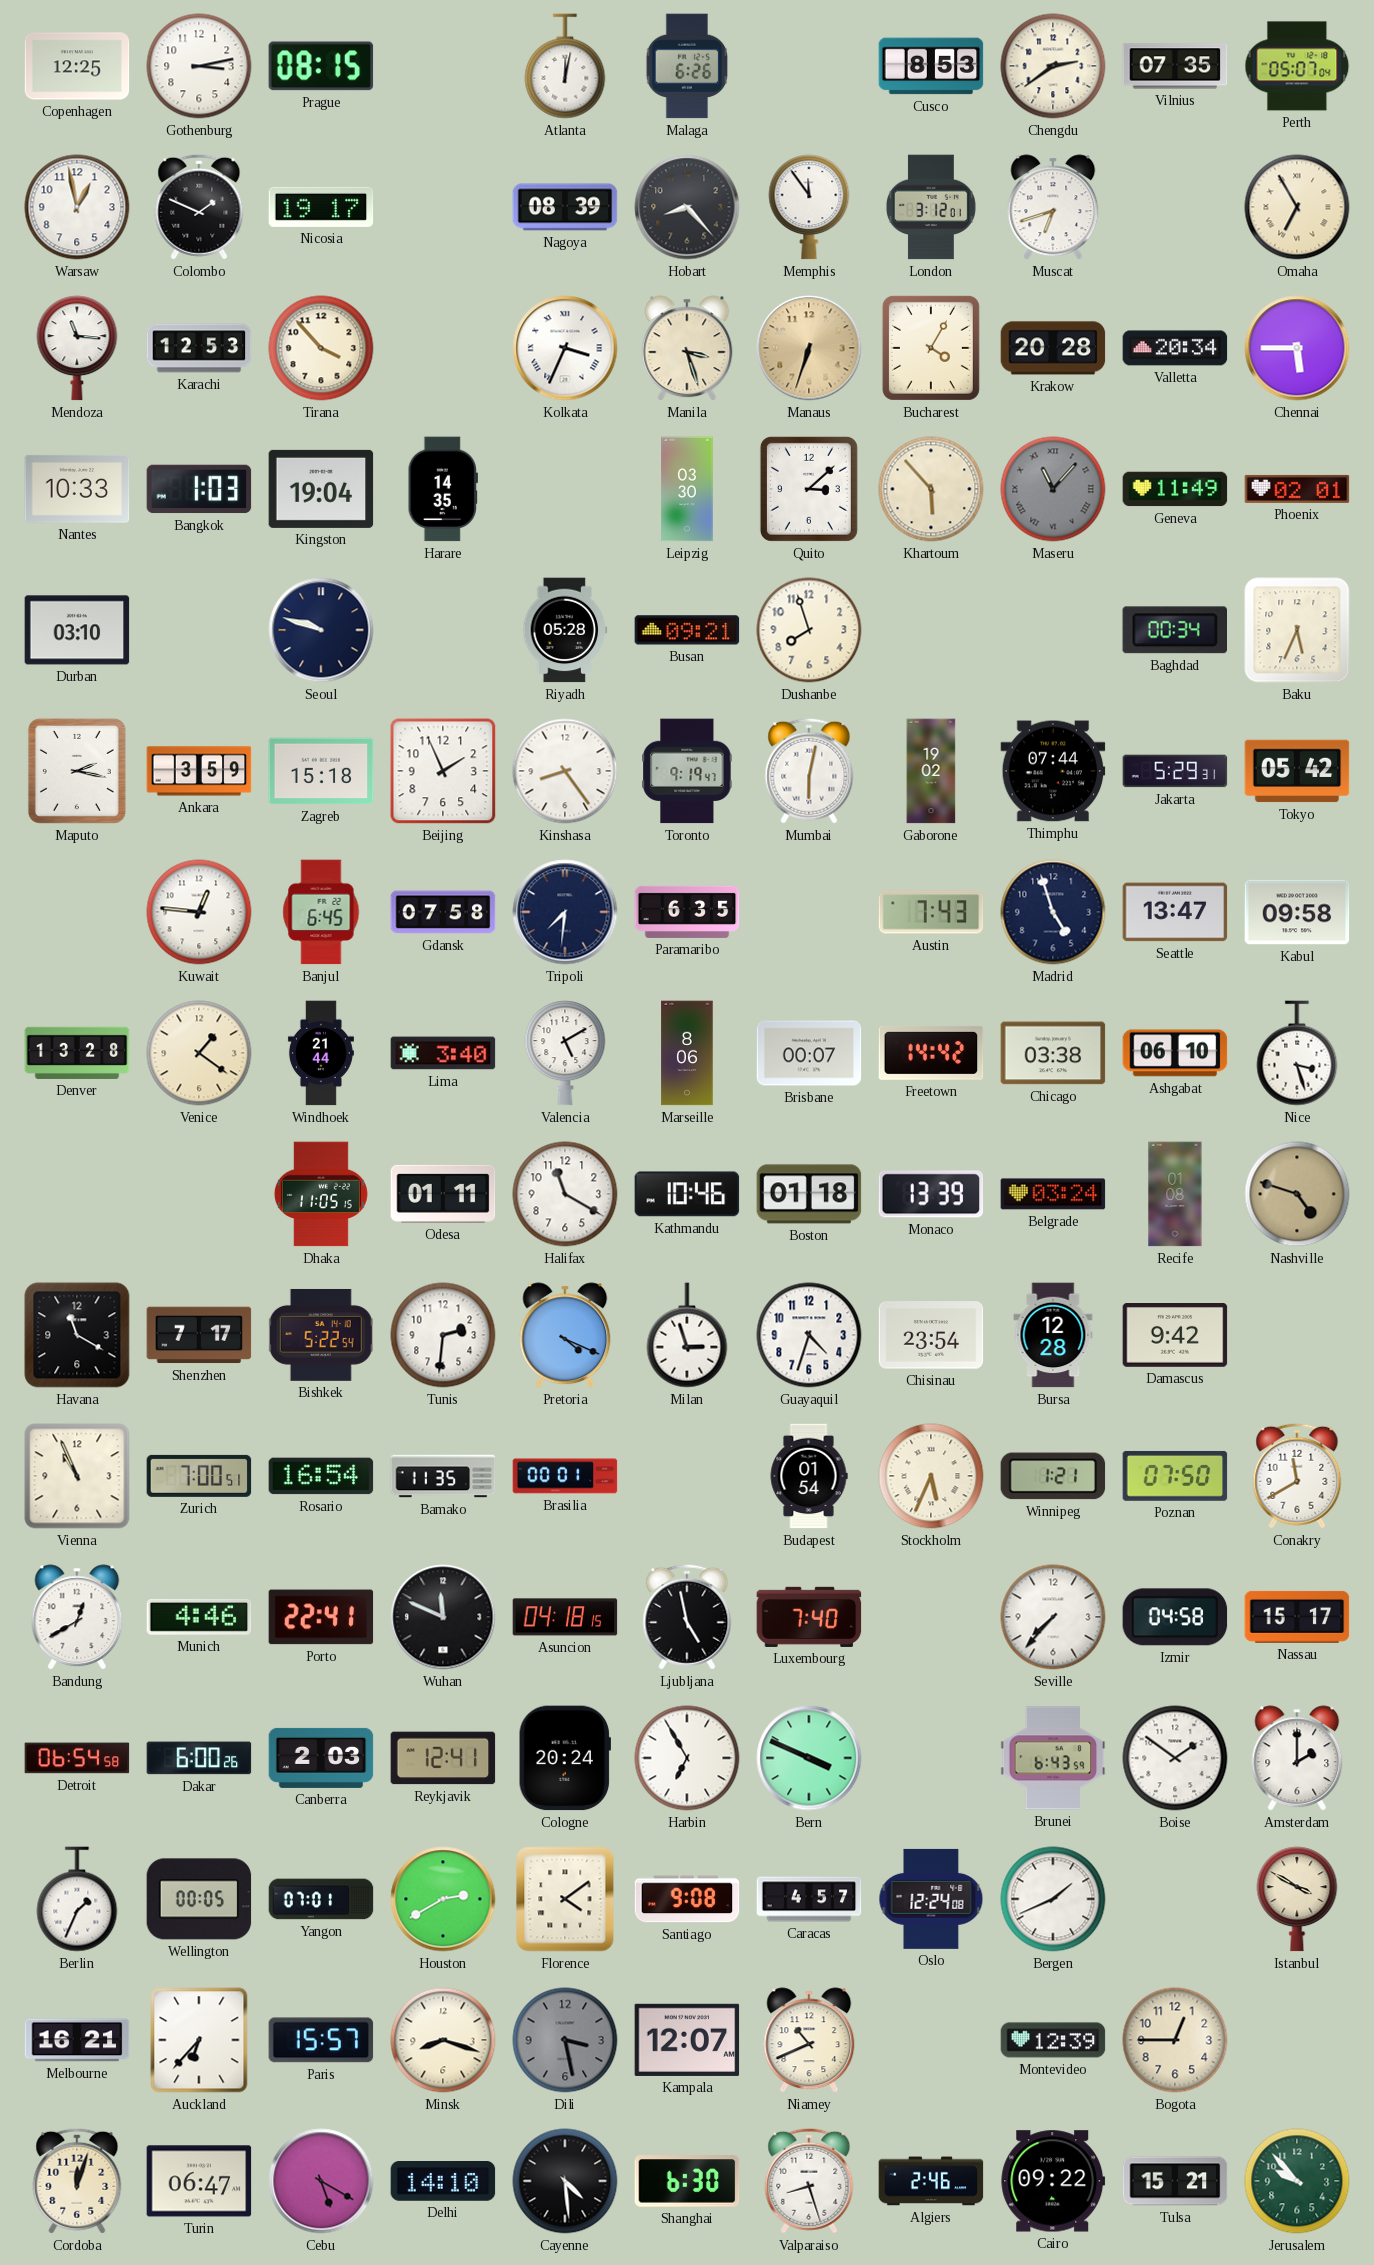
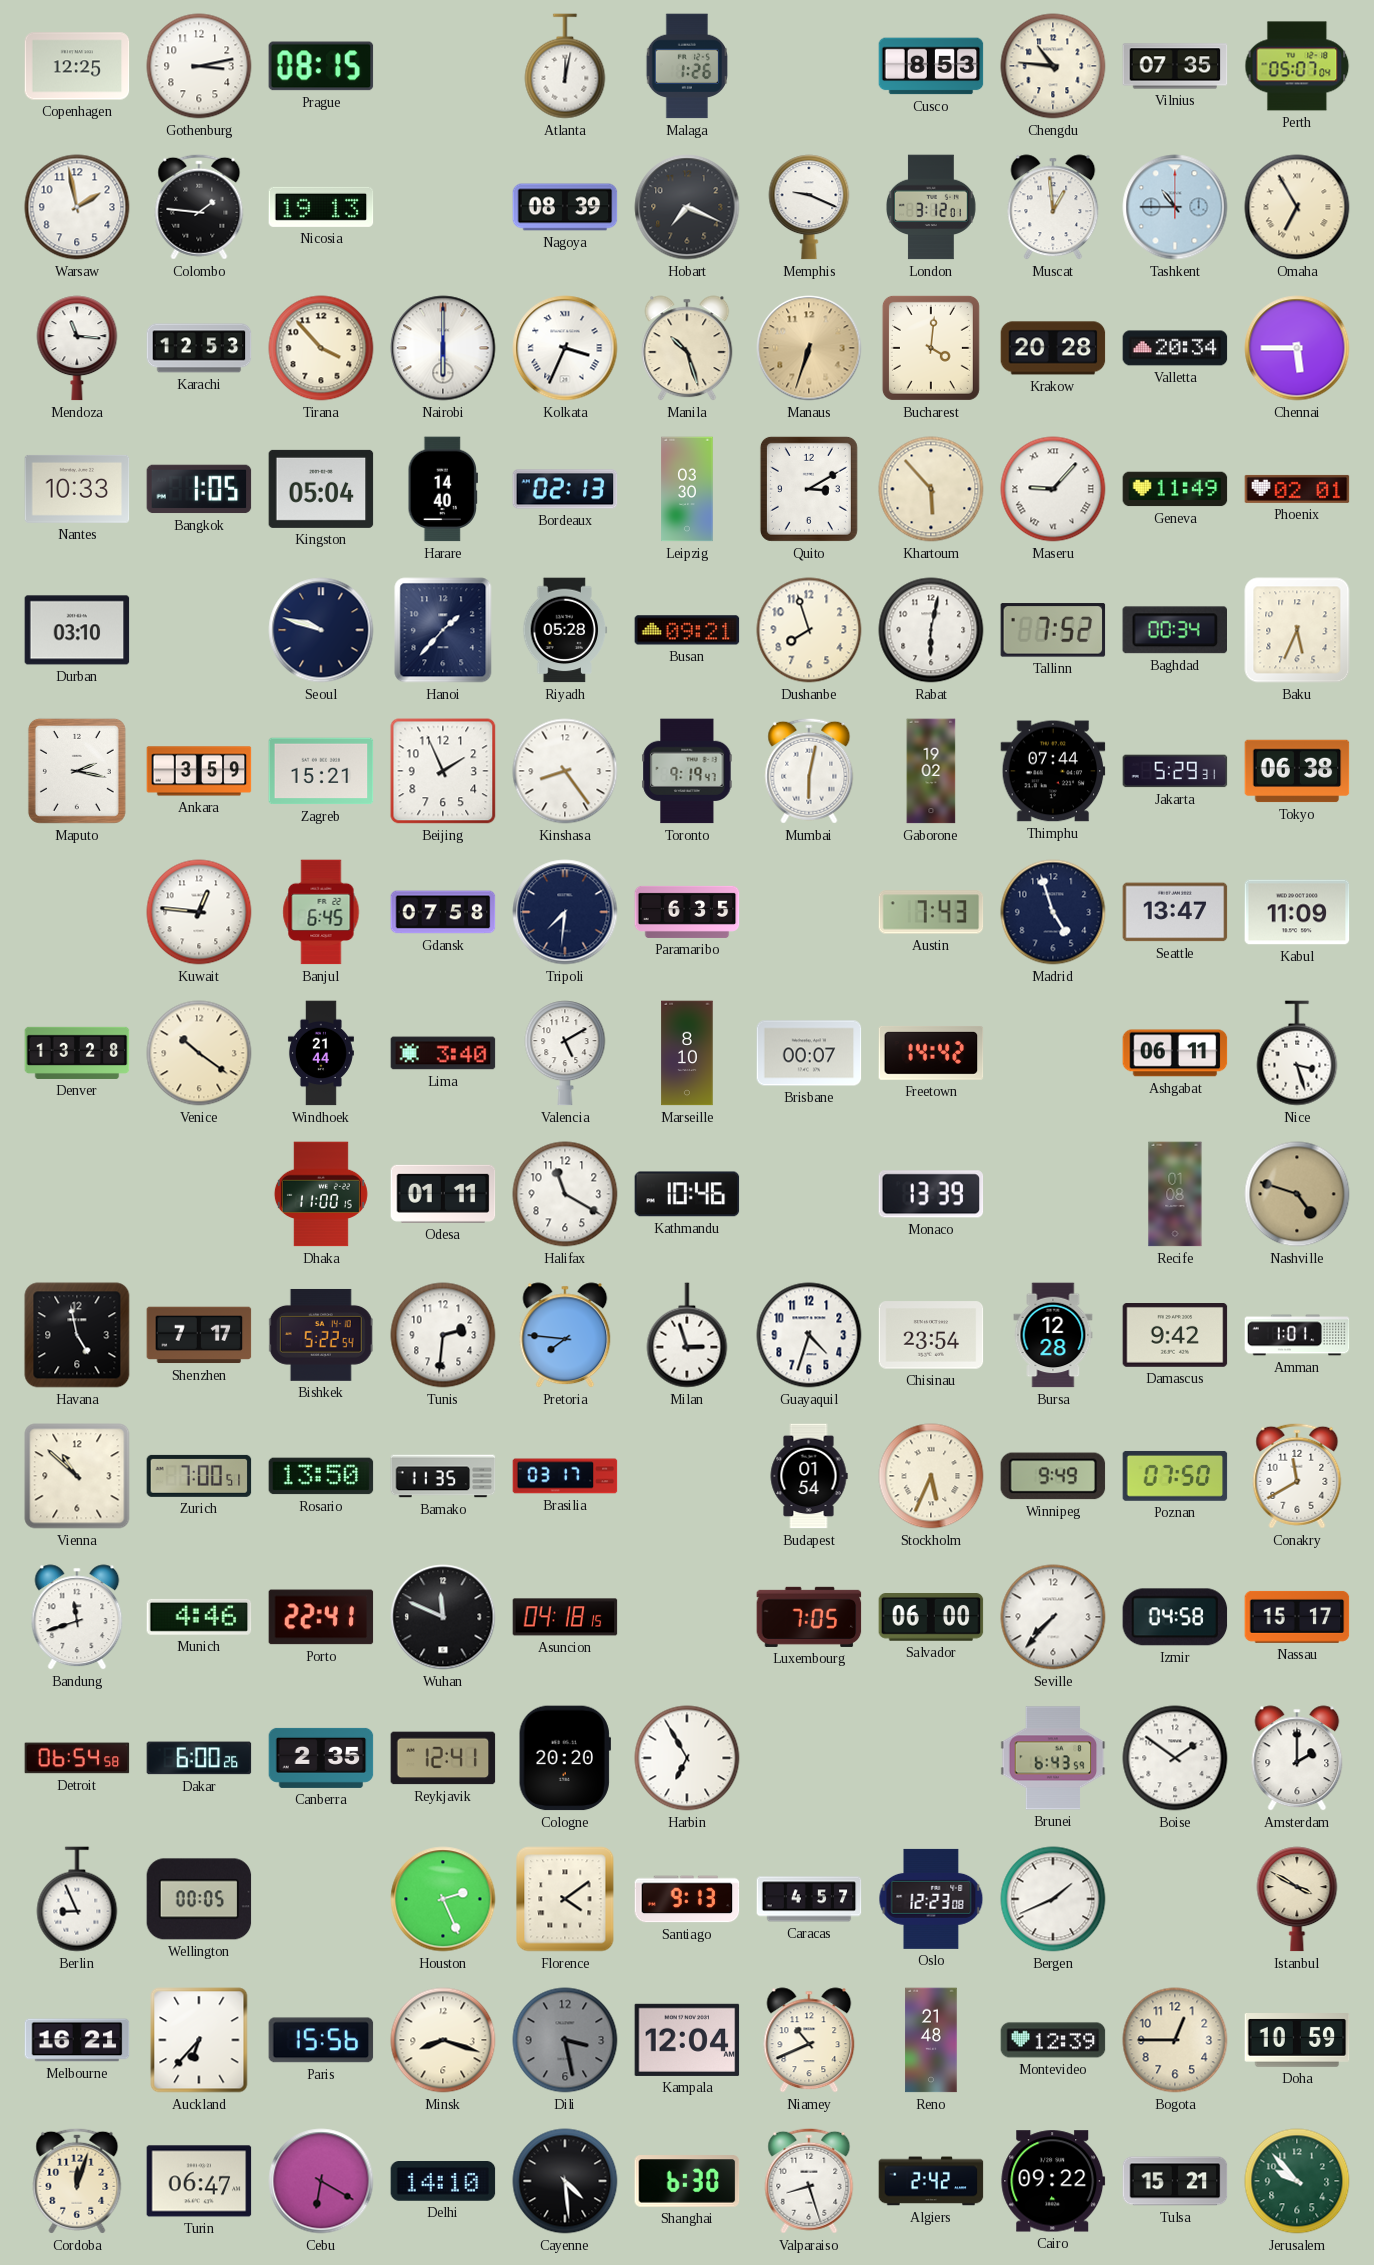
Malaga: 6:26 -> 1:26
Chengdu: 2:39 -> 10:46
Warsaw: 12:58 -> 1:58
Colombo: 1:49 -> 1:46
Nicosia: 19:17 -> 19:13
Hobart: 8:23 -> 7:19
Memphis: 11:54 -> 9:19
Muscat: 6:42 -> 12:59
Tashkent: none -> 10:45
Nairobi: none -> 6:00
Manila: 3:27 -> 10:27
Bucharest: 4:05 -> 4:01
Bangkok: 1:03 -> 1:05
Kingston: 19:04 -> 05:04
Harare: 14:35 -> 14:40
Bordeaux: none -> 02:13
Quito: 3:08 -> 3:10
Maseru: 11:07 -> 9:07
Maseru dial: grey -> white
Hanoi: none -> 1:37
Rabat: none -> 6:02
Tallinn: none -> 7:52
Zagreb: 15:18 -> 15:21
Tokyo: 05:42 -> 06:38
Kabul: 09:58 -> 11:09
Venice: 1:21 -> 10:21
Marseille: 8:06 -> 8:10
Chicago: 03:38 -> none
Ashgabat: 06:10 -> 06:11
Dhaka: 11:05 -> 11:00
Boston: 01:18 -> none
Belgrade: 03:24 -> none
Havana: 11:20 -> 4:58
Pretoria: 4:19 -> 7:46
Amman: none -> 1:01
Vienna: 10:56 -> 10:52
Rosario: 16:54 -> 13:50
Brasilia: 00:01 -> 03:17
Winnipeg: 1:21 -> 9:49
Bandung: 12:40 -> 11:42
Ljubljana: 4:58 -> none
Luxembourg: 7:40 -> 7:05
Salvador: none -> 06:00
Canberra: 2:03 -> 2:35
Cologne: 20:24 -> 20:20
Bern: 3:49 -> none
Berlin: 1:34 -> 8:56
Yangon: 07:01 -> none
Houston: 2:40 -> 2:26
Santiago: 9:08 -> 9:13
Oslo: 12:24 -> 12:23
Paris: 15:57 -> 15:56
Kampala: 12:07 -> 12:04
Reno: none -> 21:48
Doha: none -> 10:59
Cebu: 5:20 -> 6:20
Algiers: 2:46 -> 2:42
